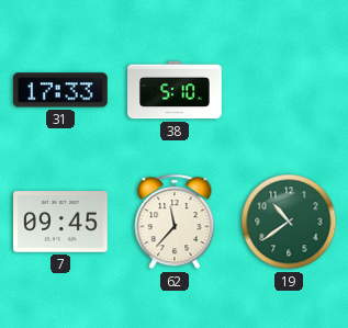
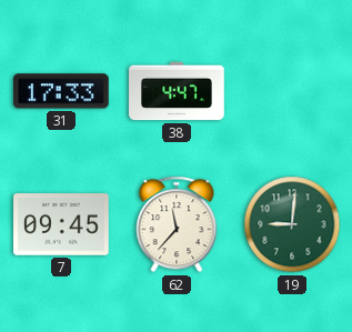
38: 5:10 -> 4:47
19: 10:39 -> 9:01
